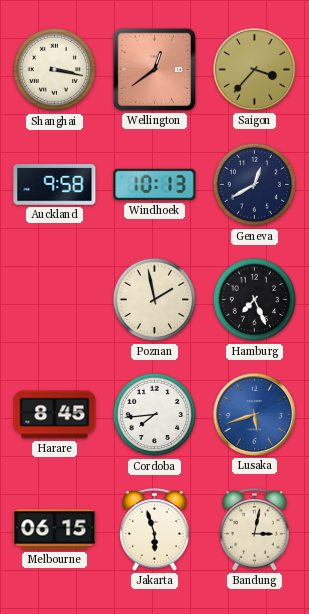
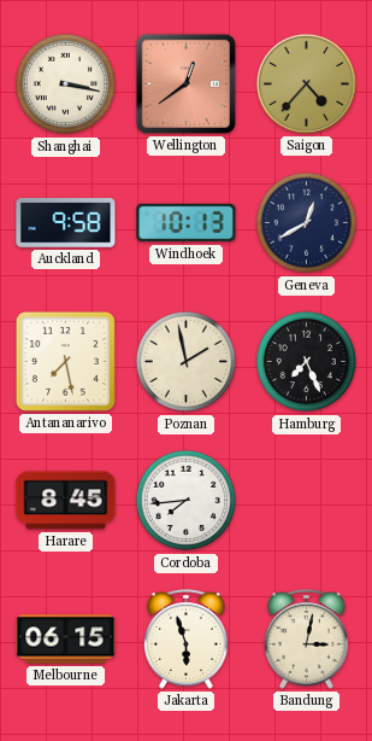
Saigon: 3:37 -> 4:37
Antananarivo: none -> 7:28
Lusaka: 5:42 -> none
